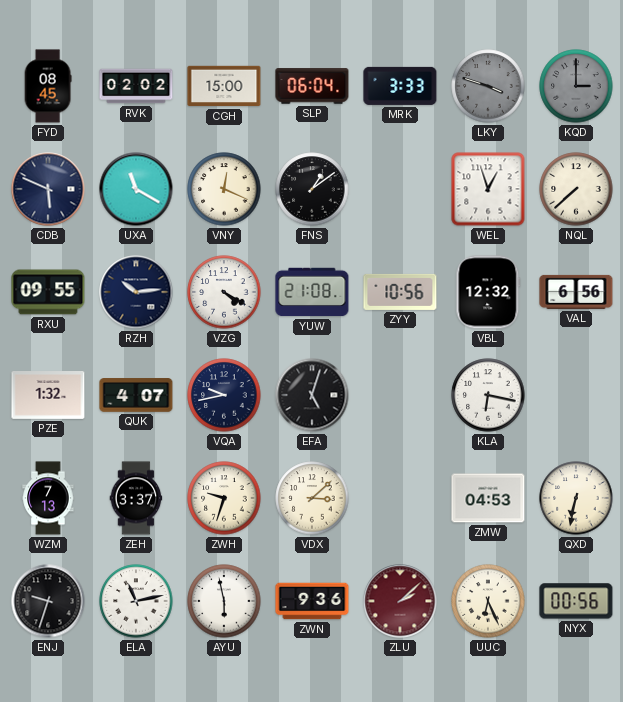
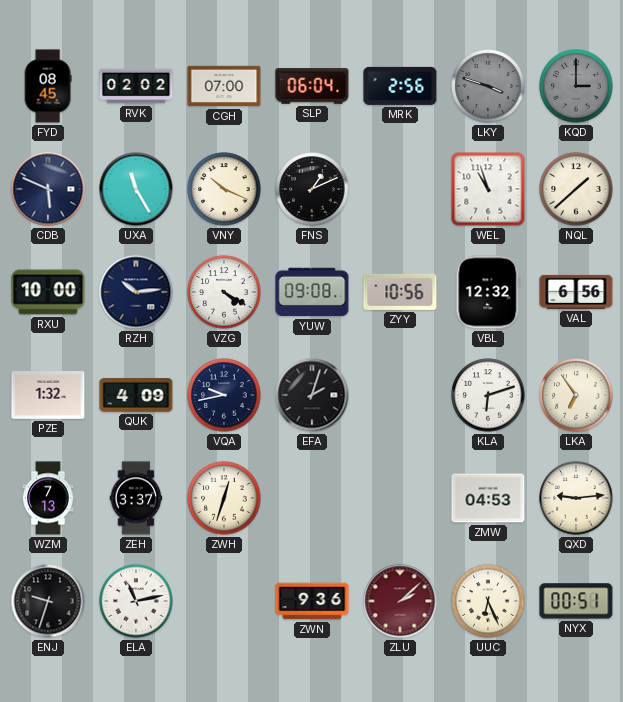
CGH: 15:00 -> 07:00
MRK: 3:33 -> 2:56
UXA: 11:20 -> 11:25
VNY: 12:19 -> 10:19
FNS: 1:09 -> 1:11
WEL: 12:57 -> 10:57
NQL: 7:38 -> 1:38
RXU: 09:55 -> 10:00
YUW: 21:08 -> 09:08
QUK: 4:07 -> 4:09
EFA: 5:03 -> 2:03
KLA: 6:17 -> 6:12
LKA: none -> 6:54
ZWH: 9:33 -> 12:33
VDX: 3:08 -> none
QXD: 6:32 -> 9:14
AYU: 5:58 -> none
NYX: 00:56 -> 00:51
